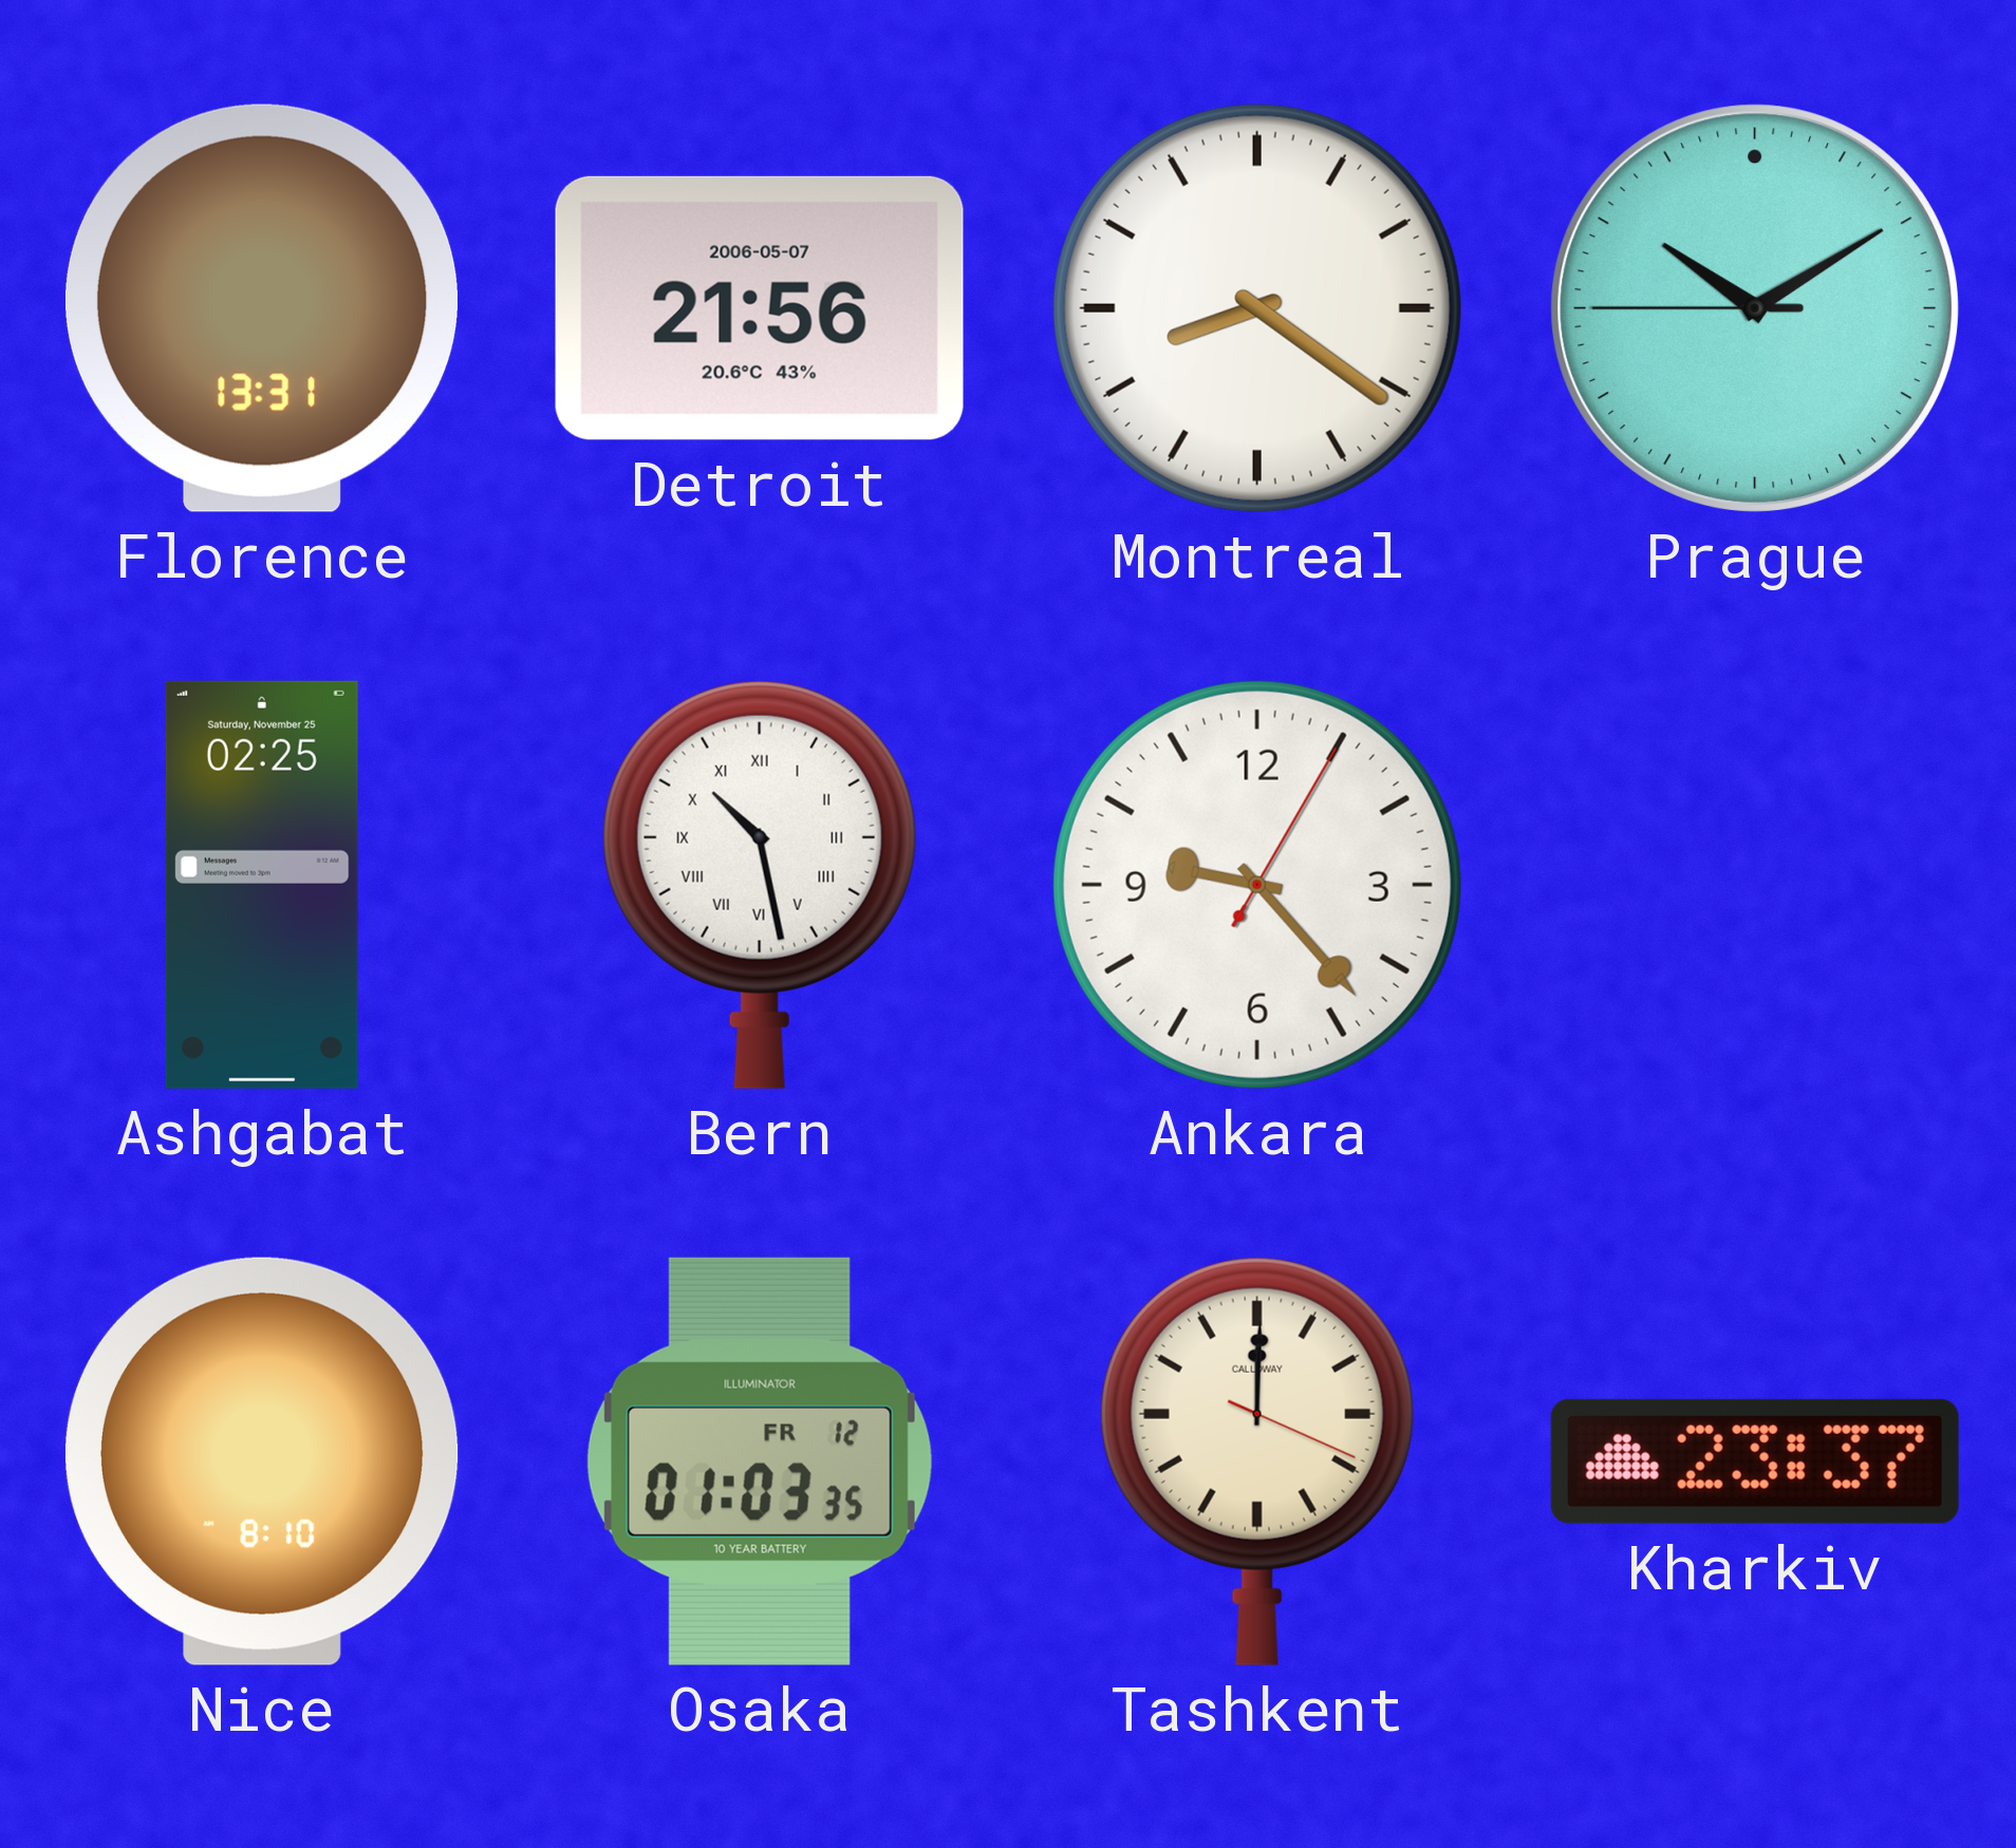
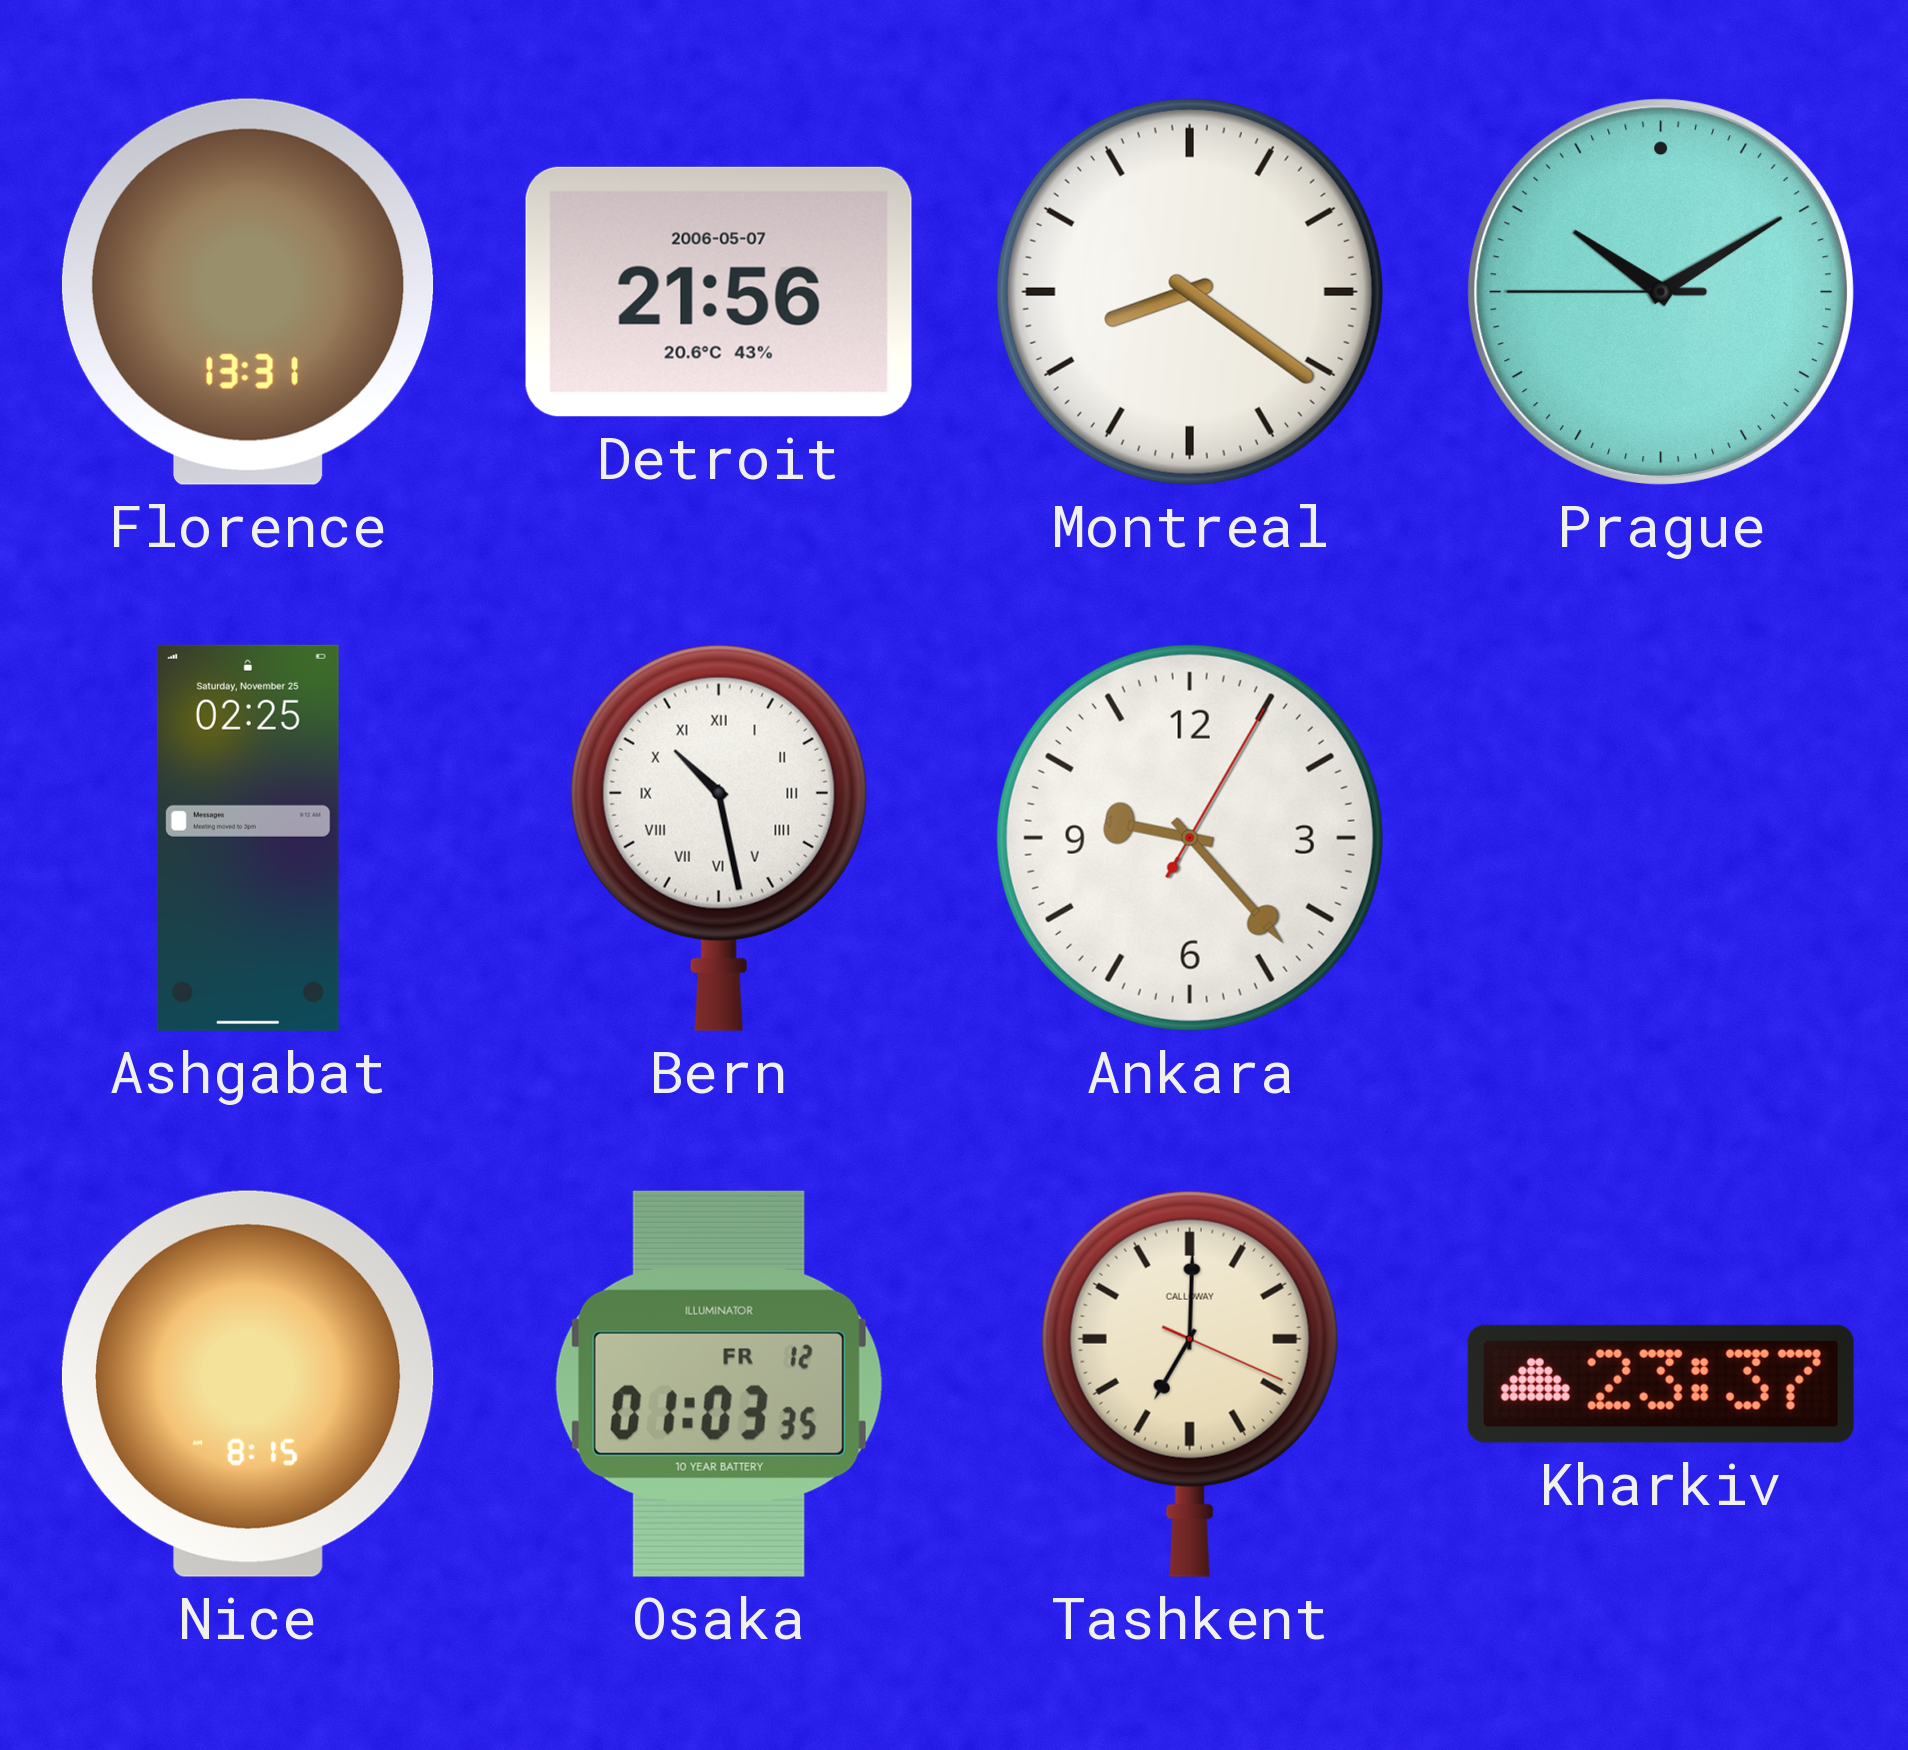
Nice: 8:10 -> 8:15
Tashkent: 12:00 -> 7:00
